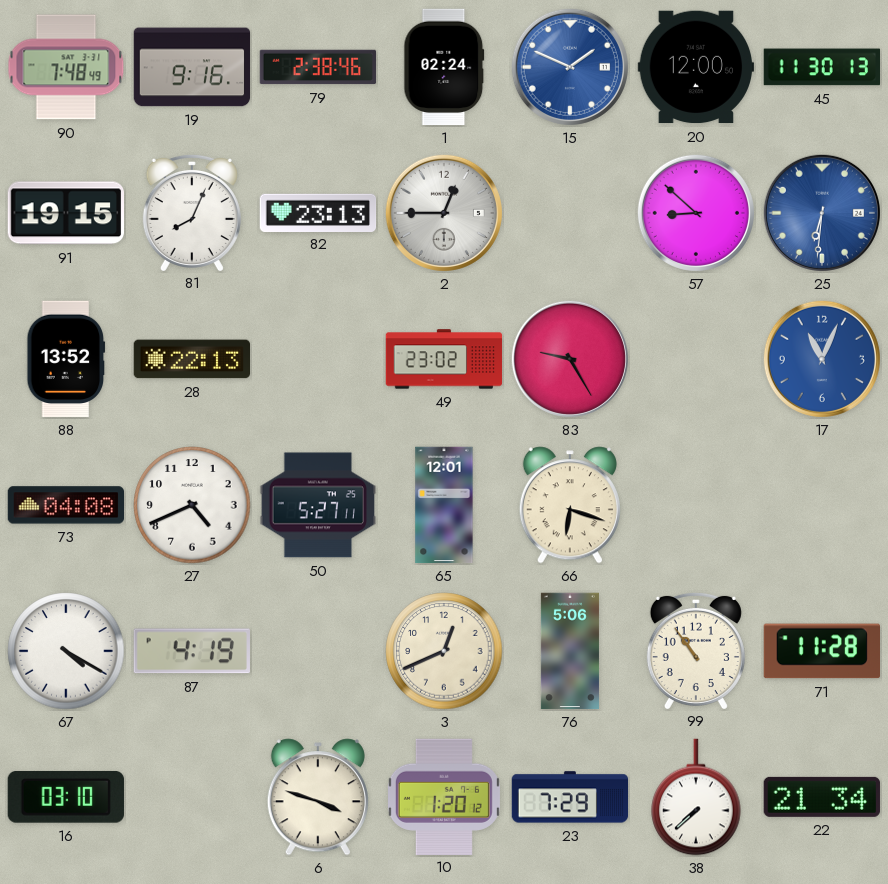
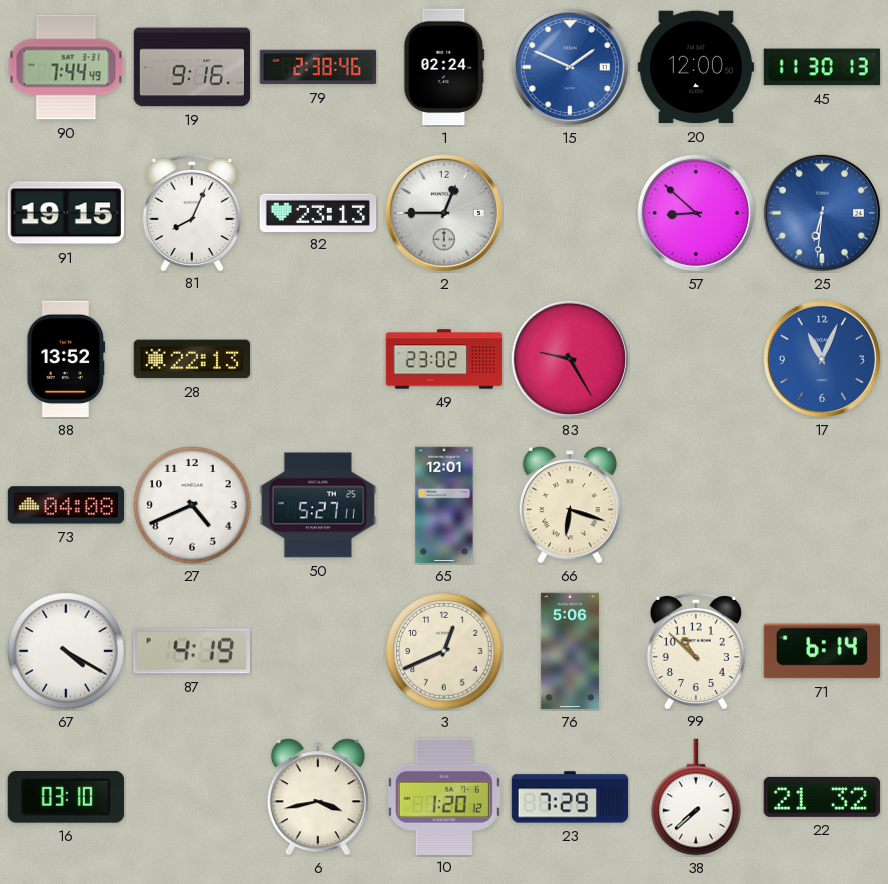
90: 7:48 -> 7:44
99: 10:54 -> 10:52
71: 11:28 -> 6:14
6: 3:48 -> 3:43
22: 21:34 -> 21:32
